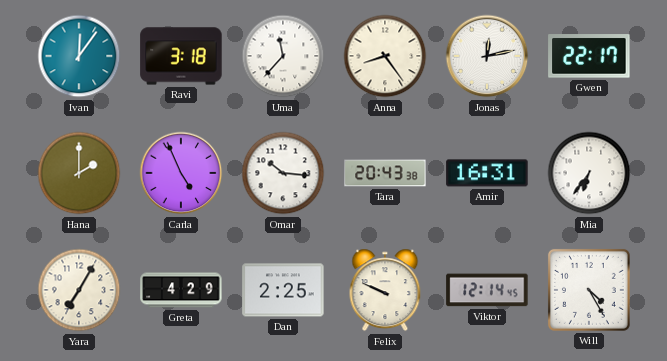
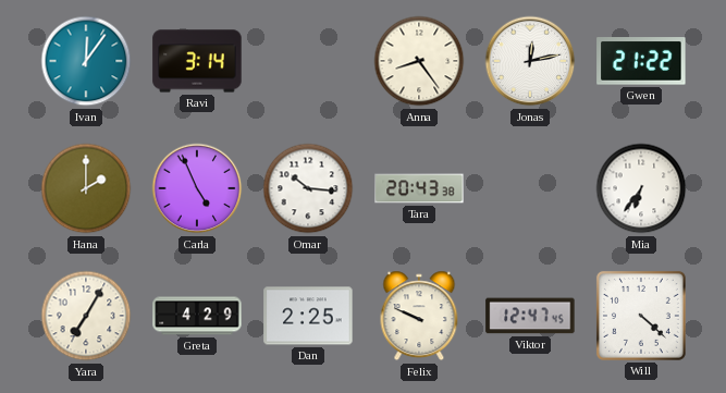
Ravi: 3:18 -> 3:14
Uma: 11:37 -> none
Gwen: 22:17 -> 21:22
Amir: 16:31 -> none
Viktor: 12:14 -> 12:47
Will: 4:25 -> 4:22
